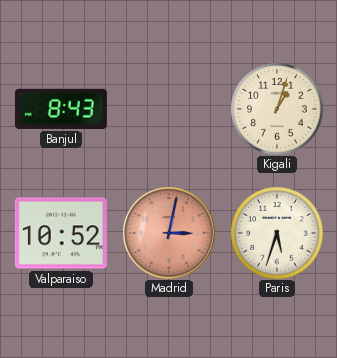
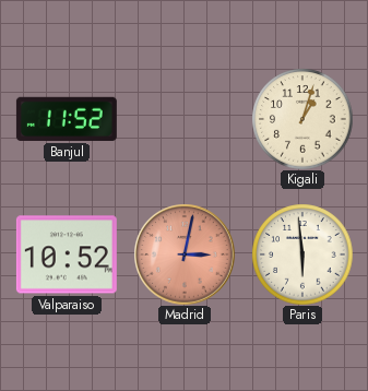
Banjul: 8:43 -> 11:52
Paris: 5:33 -> 5:59
